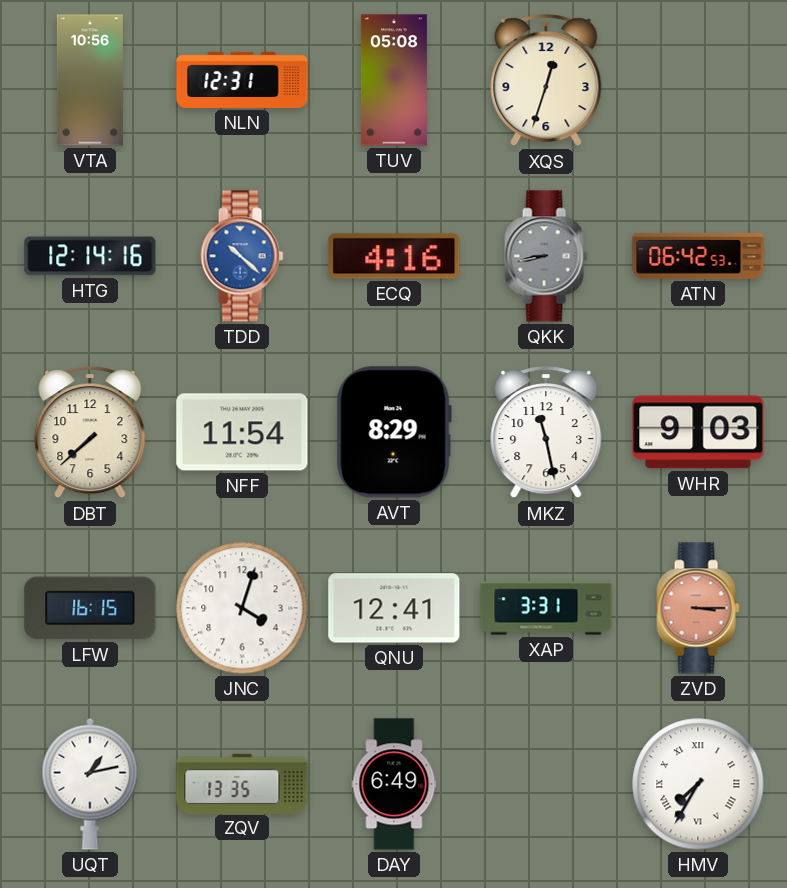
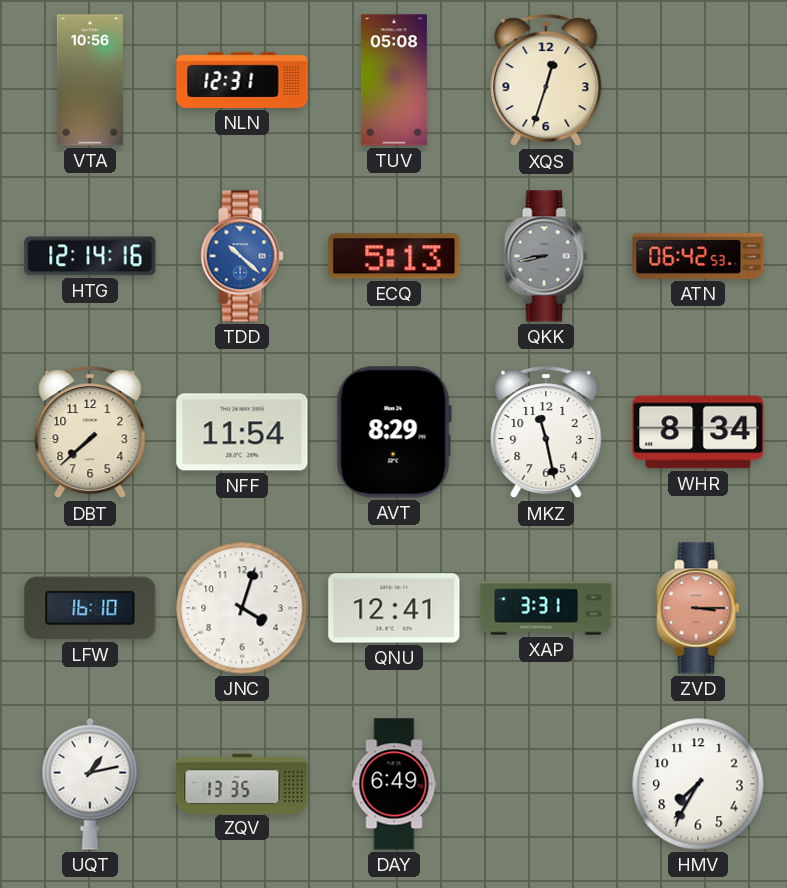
ECQ: 4:16 -> 5:13
WHR: 9:03 -> 8:34
LFW: 16:15 -> 16:10
HMV numerals: Roman -> Arabic
